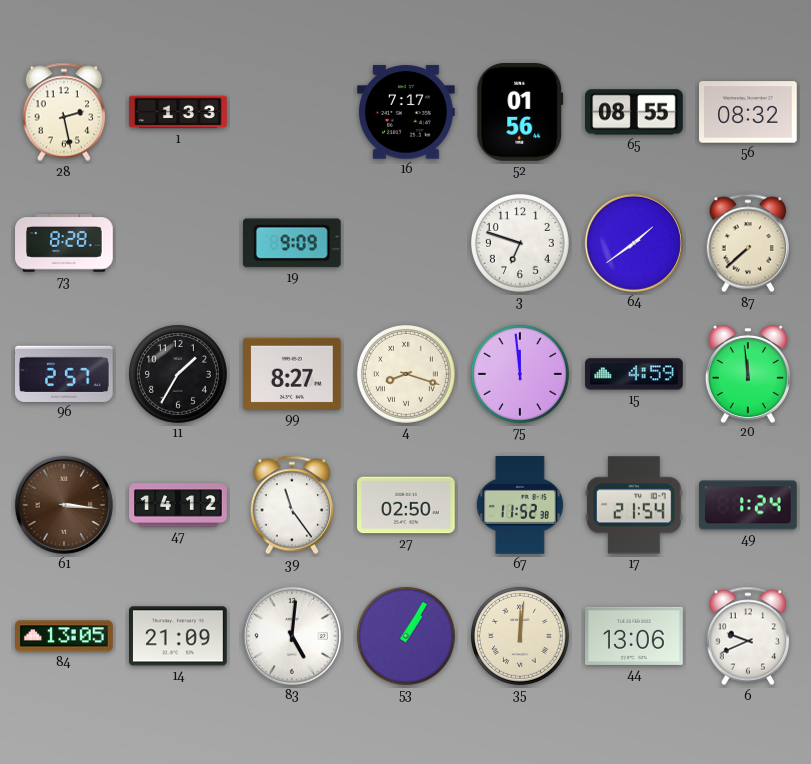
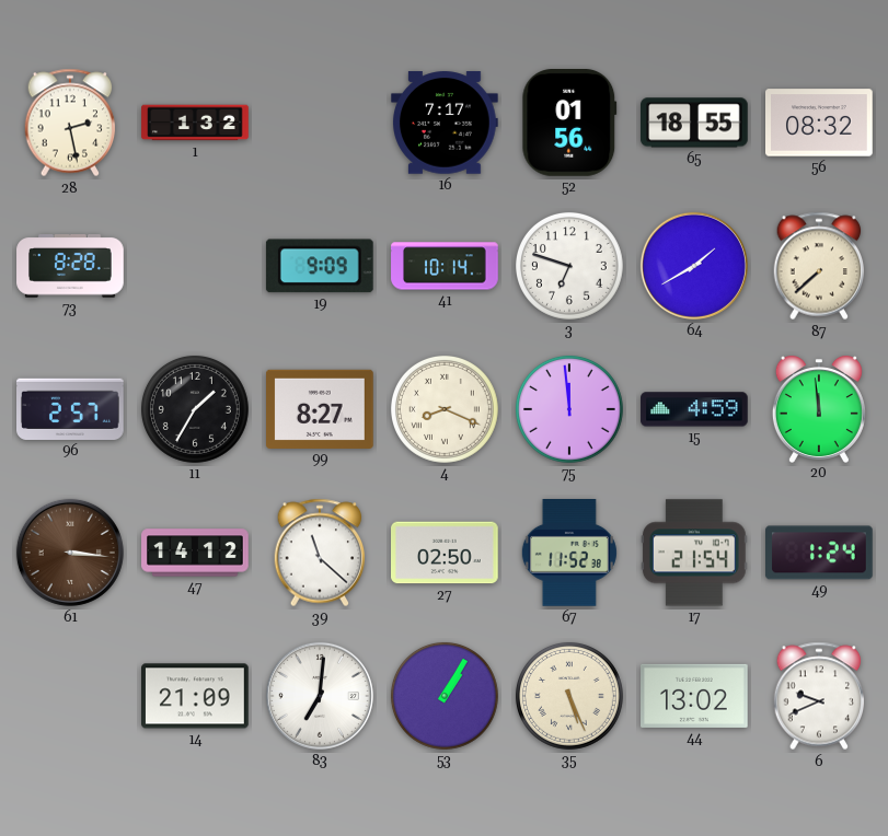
1: 1:33 -> 1:32
65: 08:55 -> 18:55
41: none -> 10:14
64: 1:39 -> 1:40
4: 8:18 -> 8:19
39: 11:24 -> 11:22
84: 13:05 -> none
83: 5:01 -> 7:01
35: 12:01 -> 5:26
44: 13:06 -> 13:02
